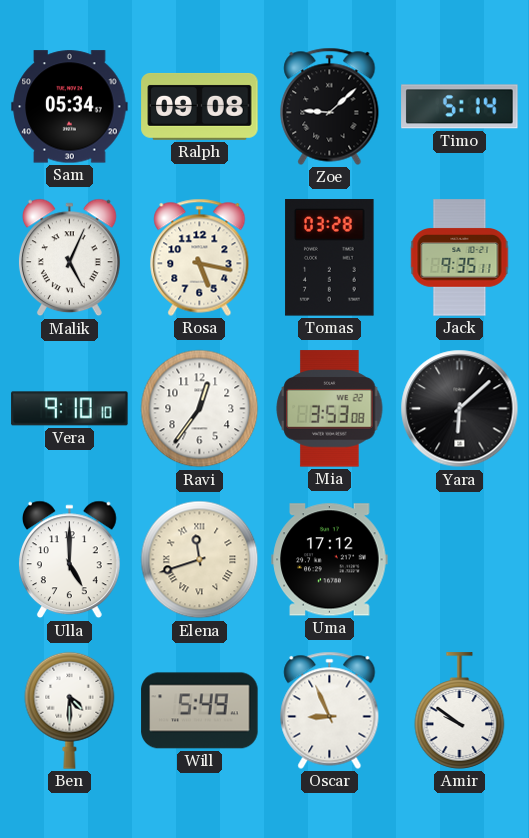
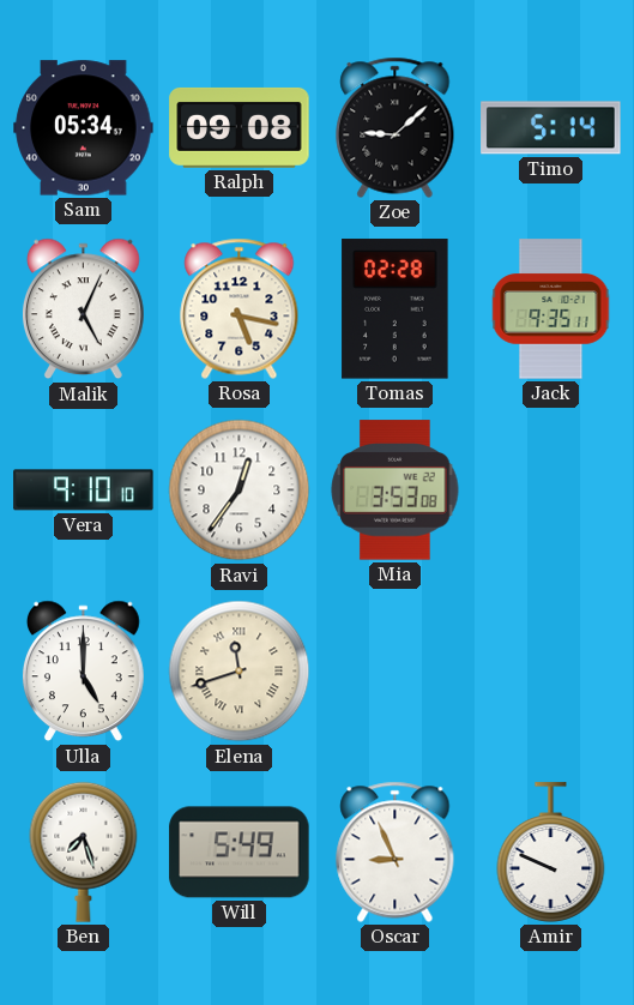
Tomas: 03:28 -> 02:28
Yara: 6:08 -> none
Uma: 17:12 -> none
Ben: 4:30 -> 7:27
Amir: 9:51 -> 9:49
